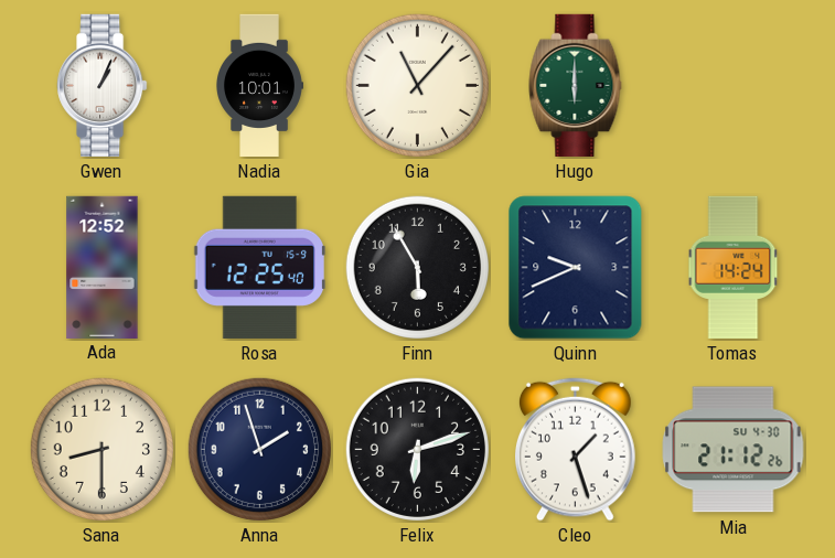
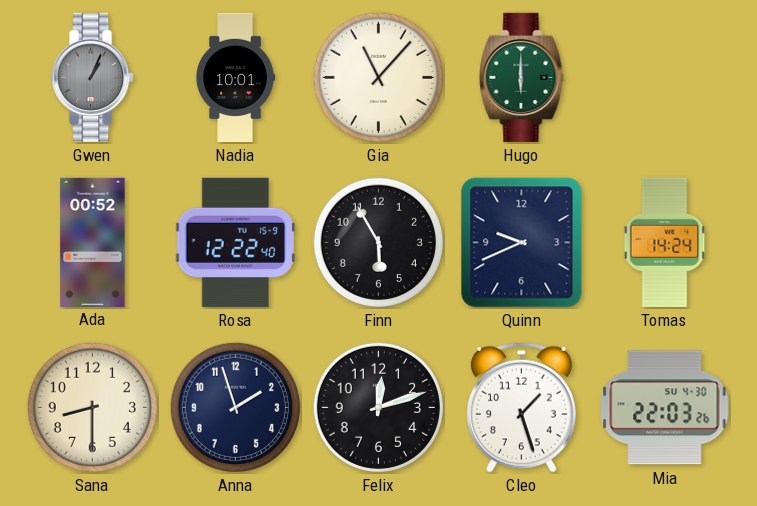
Gwen dial: white -> grey
Ada: 12:52 -> 00:52
Rosa: 12:25 -> 12:22
Felix: 6:12 -> 12:12
Mia: 21:12 -> 22:03
